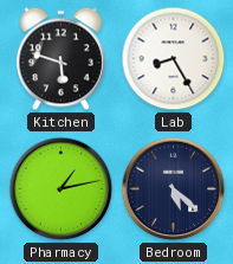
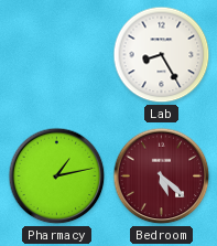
Kitchen: 5:48 -> none
Bedroom dial: navy -> burgundy
